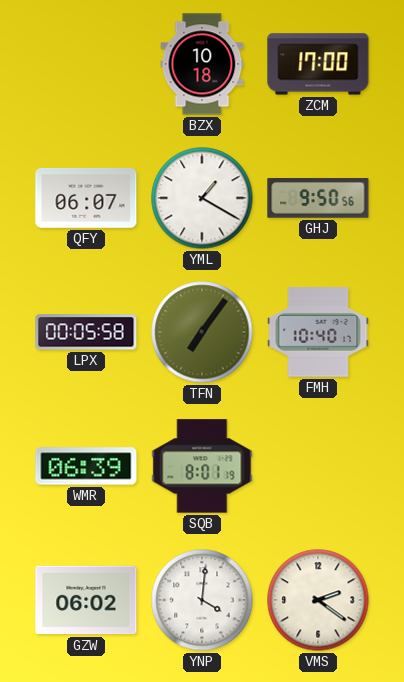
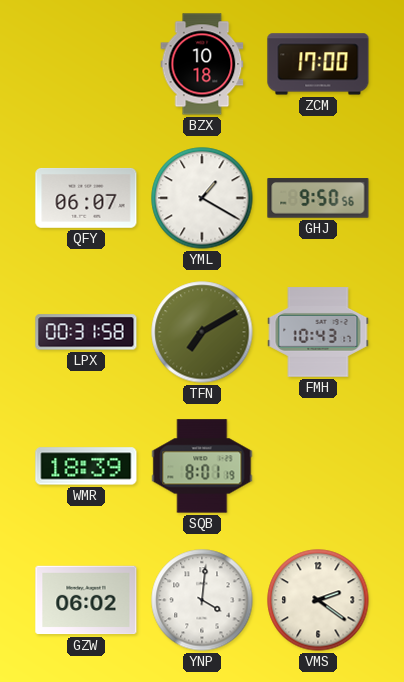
LPX: 00:05 -> 00:31
TFN: 7:06 -> 7:10
FMH: 10:40 -> 10:43
WMR: 06:39 -> 18:39
